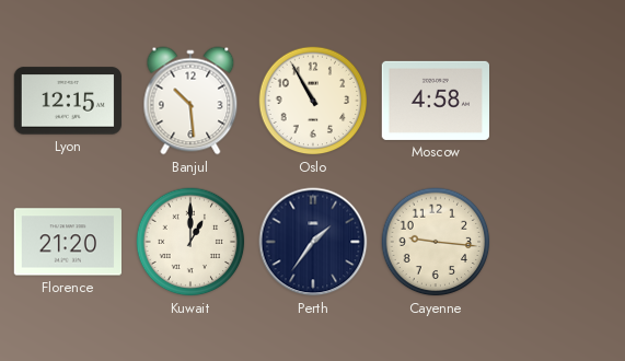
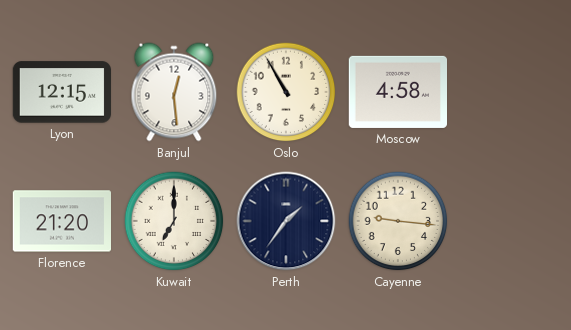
Banjul: 10:29 -> 12:29
Kuwait: 1:00 -> 7:00
